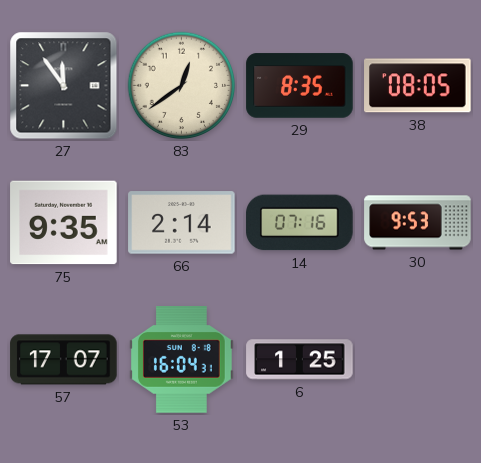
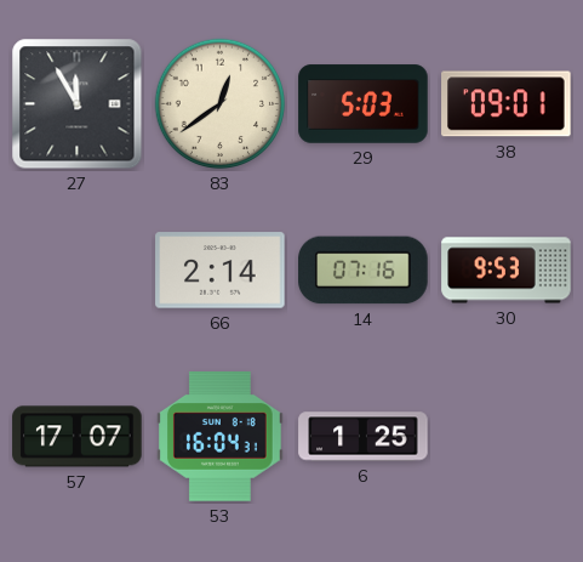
27: 11:54 -> 11:55
29: 8:35 -> 5:03
38: 08:05 -> 09:01
75: 9:35 -> none
